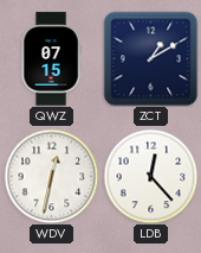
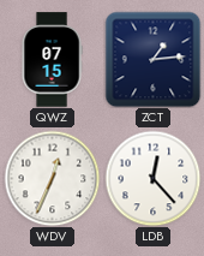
ZCT: 1:10 -> 1:14
WDV: 12:32 -> 12:34
